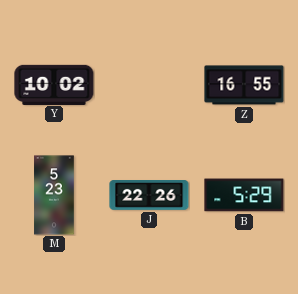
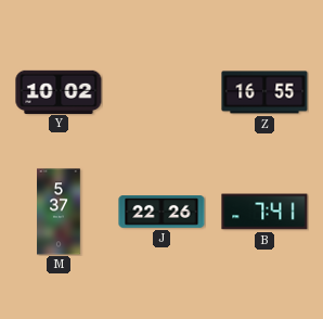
M: 5:23 -> 5:37
B: 5:29 -> 7:41
